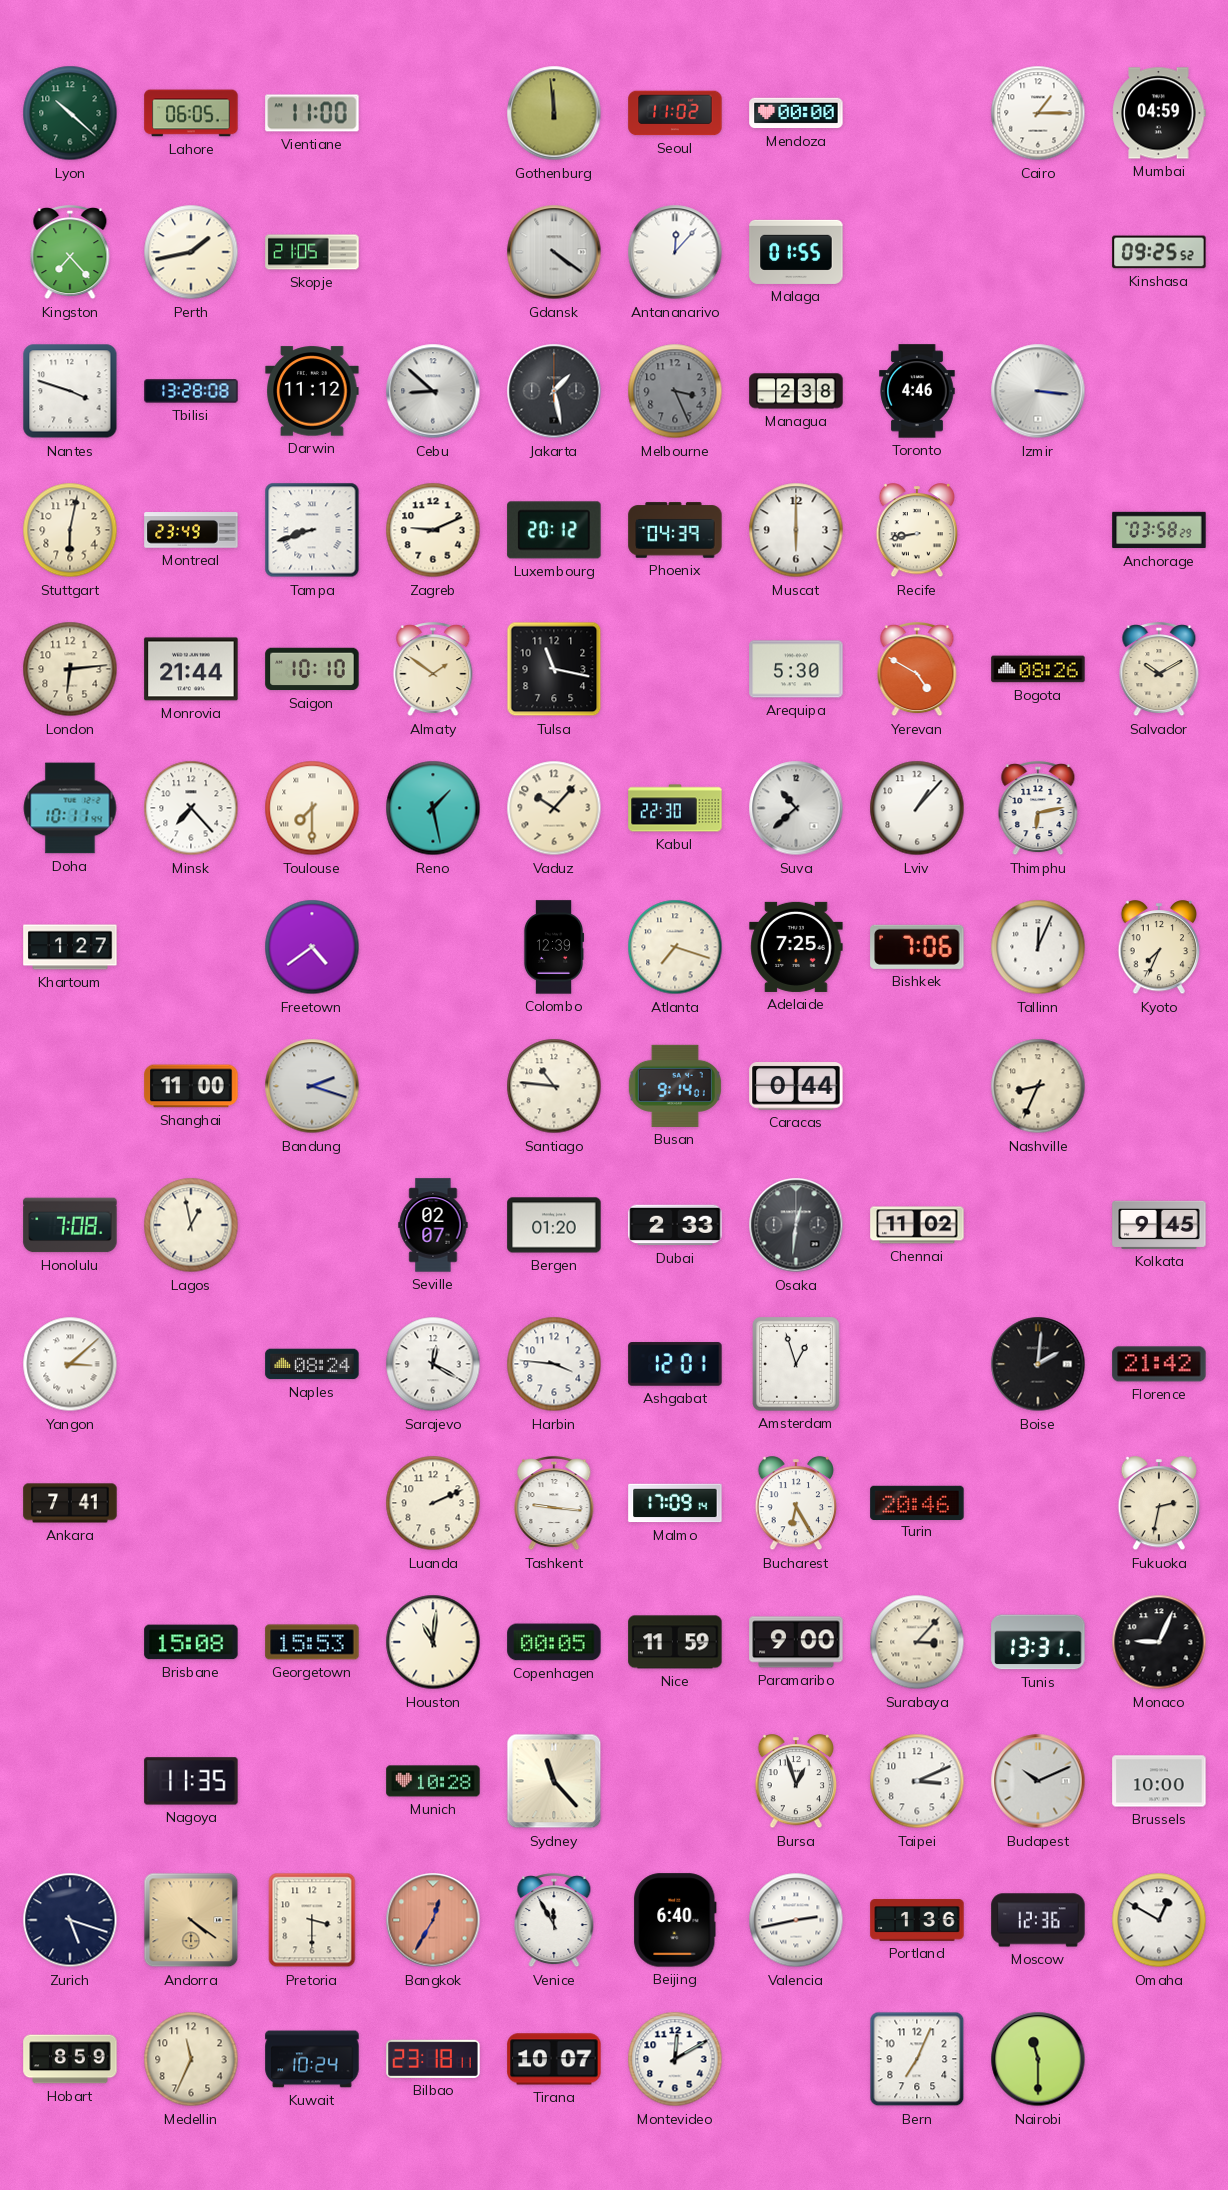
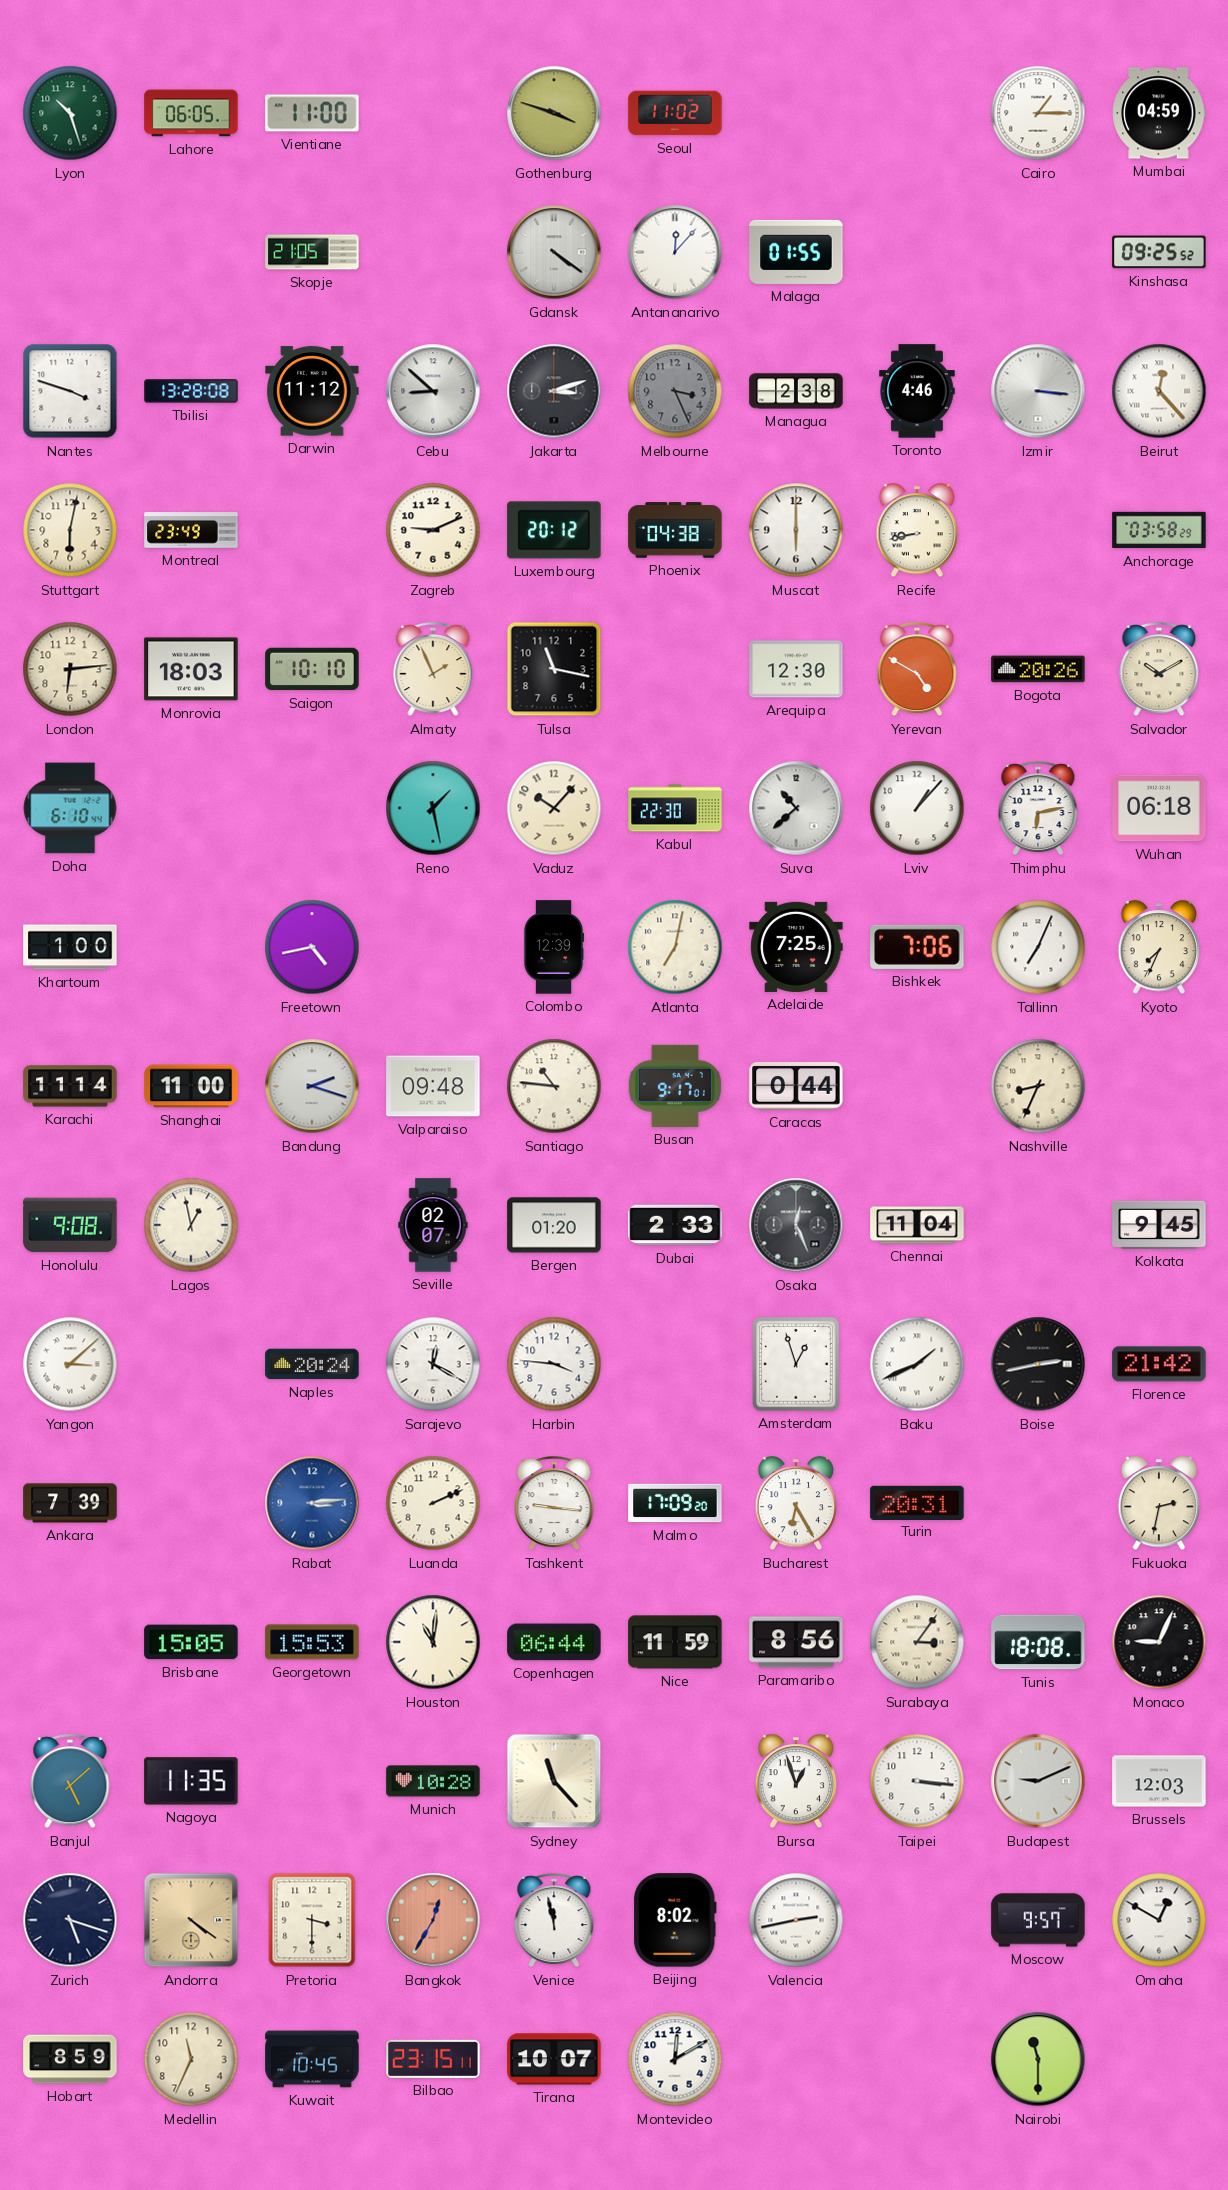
Lyon: 10:22 -> 10:27
Gothenburg: 11:59 -> 3:48
Mendoza: 00:00 -> none
Kingston: 7:23 -> none
Perth: 1:43 -> none
Jakarta: 1:28 -> 3:12
Beirut: none -> 12:23
Tampa: 8:42 -> none
Phoenix: 04:39 -> 04:38
Monrovia: 21:44 -> 18:03
Almaty: 1:51 -> 1:56
Arequipa: 5:30 -> 12:30
Bogota: 08:26 -> 20:26
Doha: 10:11 -> 6:10
Minsk: 7:23 -> none
Toulouse: 7:30 -> none
Wuhan: none -> 06:18
Khartoum: 1:27 -> 1:00
Freetown: 4:39 -> 4:43
Atlanta: 7:18 -> 7:02
Tallinn: 12:04 -> 7:04
Karachi: none -> 11:14
Valparaiso: none -> 09:48
Busan: 9:14 -> 9:17
Honolulu: 7:08 -> 9:08
Osaka: 12:31 -> 12:26
Chennai: 11:02 -> 11:04
Naples: 08:24 -> 20:24
Ashgabat: 12:01 -> none
Baku: none -> 1:41
Boise: 2:01 -> 2:43
Ankara: 7:41 -> 7:39
Rabat: none -> 3:14
Malmo: 17:09:14 -> 17:09:20
Turin: 20:46 -> 20:31
Brisbane: 15:08 -> 15:05
Copenhagen: 00:05 -> 06:44
Paramaribo: 9:00 -> 8:56
Surabaya: 3:07 -> 3:06
Tunis: 13:31 -> 18:08
Banjul: none -> 5:08
Taipei: 3:11 -> 3:16
Budapest: 10:11 -> 9:11
Brussels: 10:00 -> 12:03
Venice: 11:55 -> 11:58
Beijing: 6:40 -> 8:02
Portland: 1:36 -> none
Moscow: 12:36 -> 9:57
Kuwait: 10:24 -> 10:45
Bilbao: 23:18 -> 23:15
Bern: 7:04 -> none
